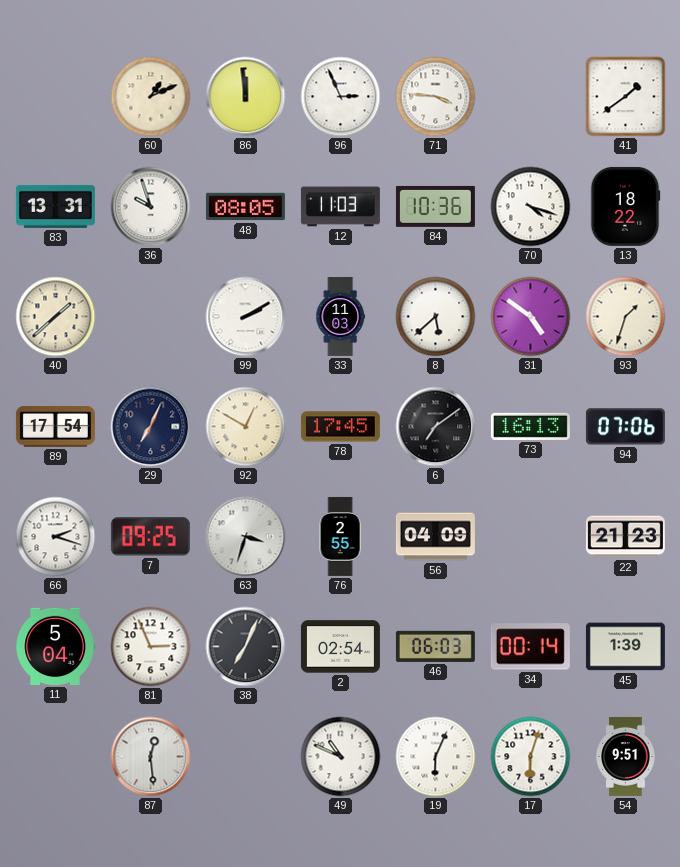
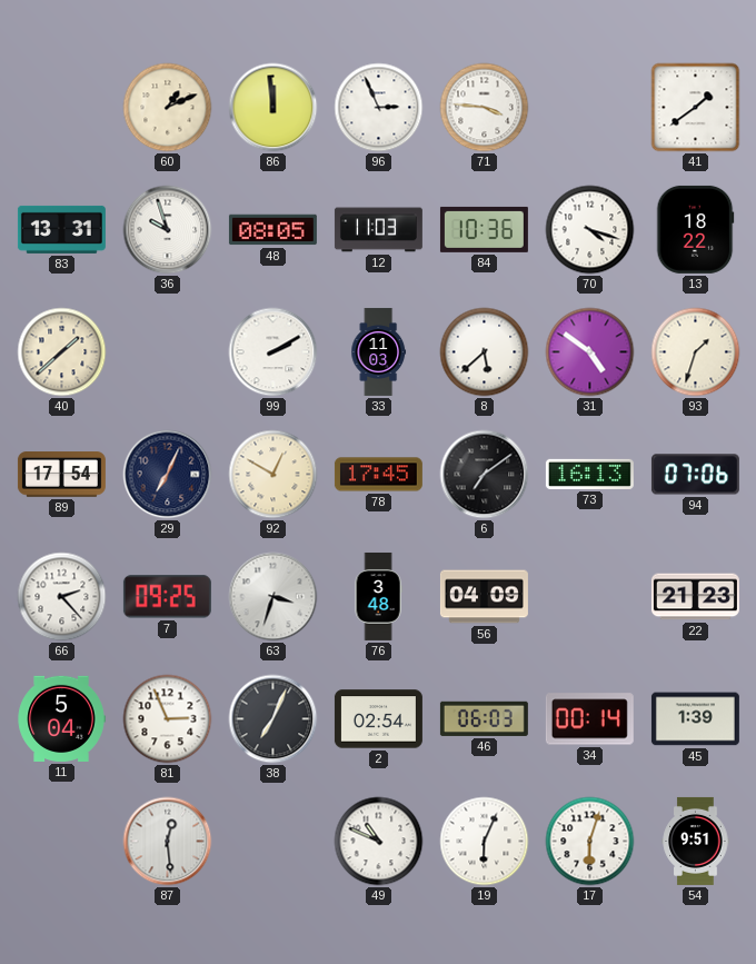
66: 2:18 -> 2:23
76: 2:55 -> 3:48
